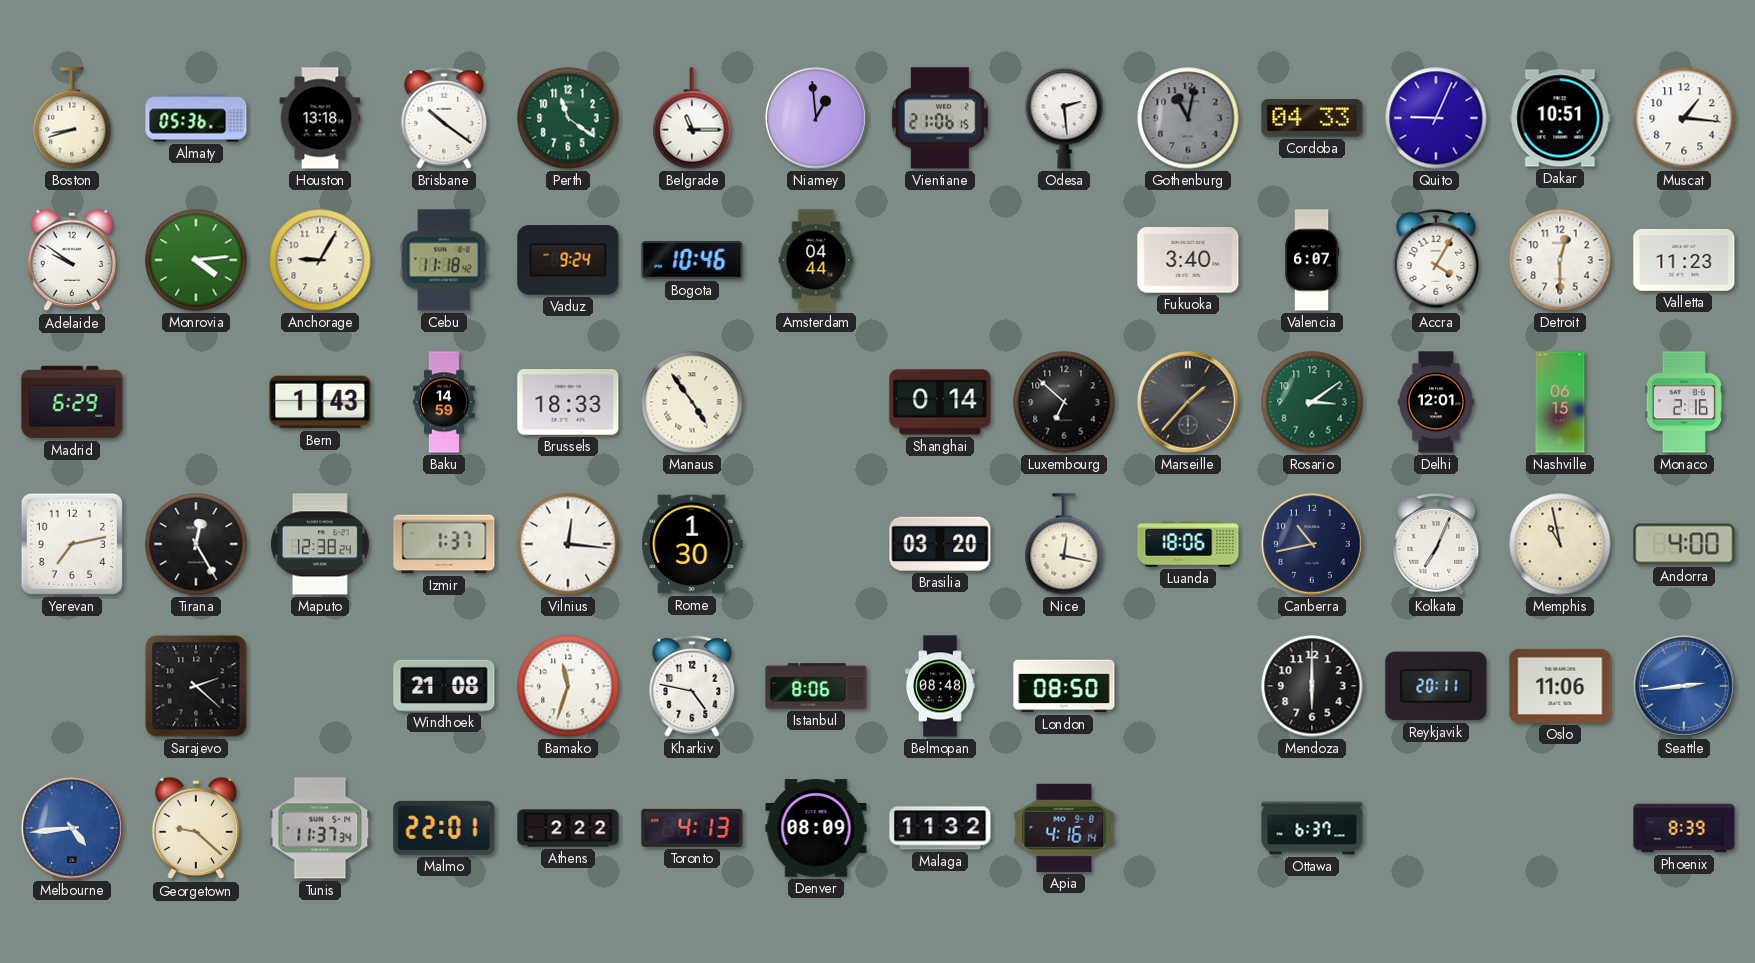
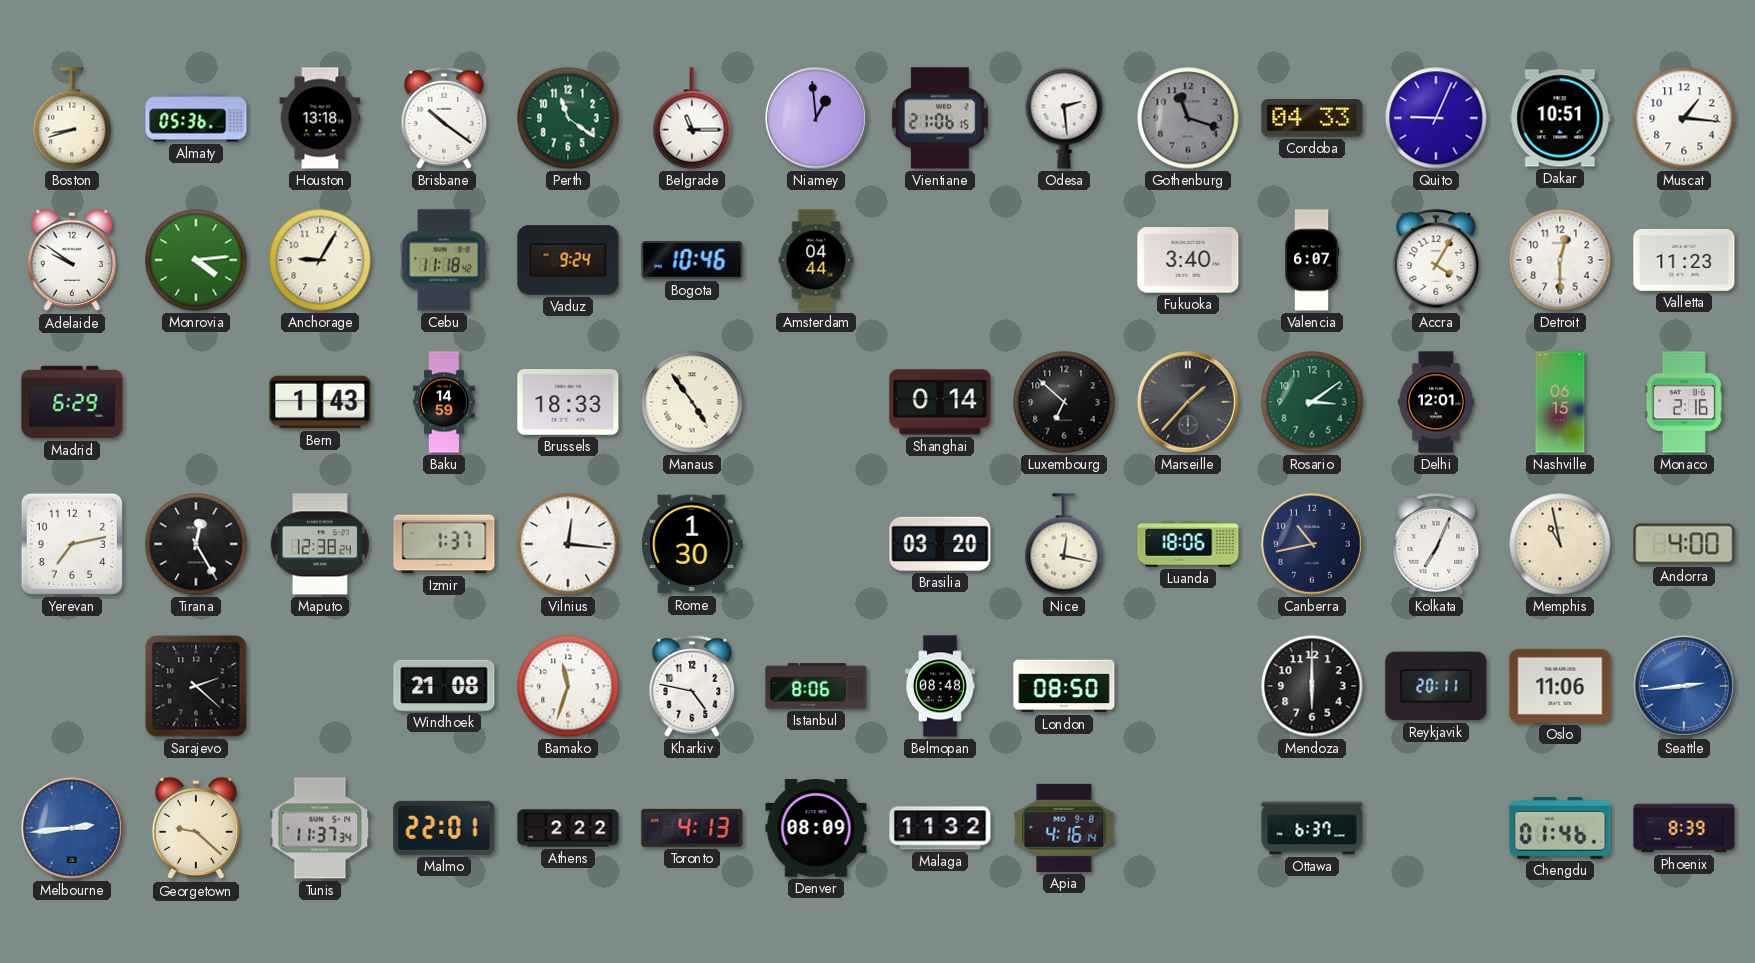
Gothenburg: 11:02 -> 11:18
Melbourne: 4:44 -> 2:44
Chengdu: none -> 01:46
